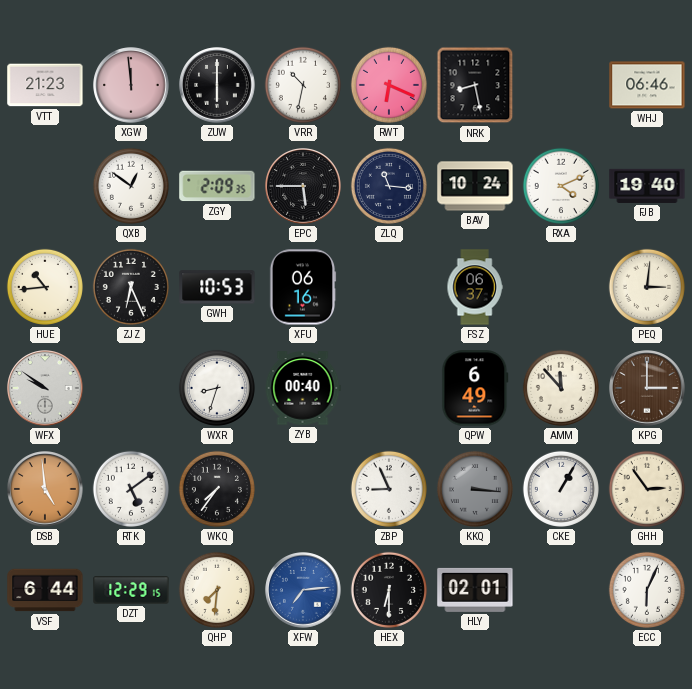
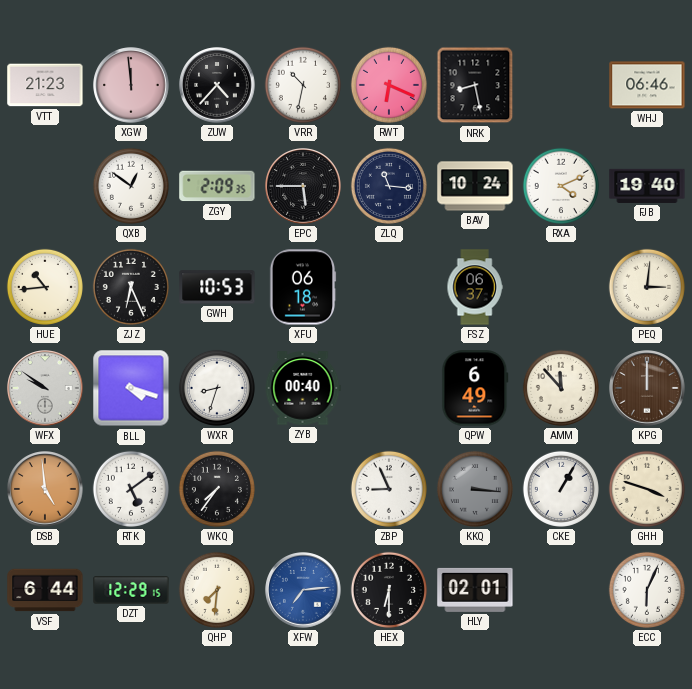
ZUW: 6:00 -> 4:37
XFU: 06:16 -> 06:18
BLL: none -> 4:18
KPG: 3:00 -> 12:00
GHH: 2:54 -> 3:48
